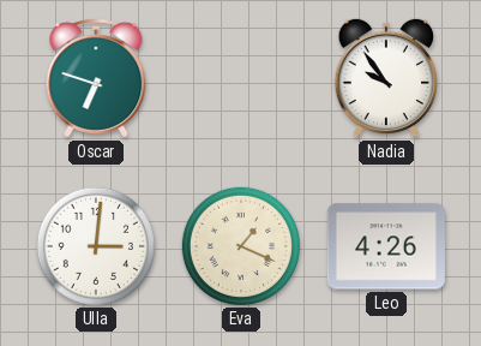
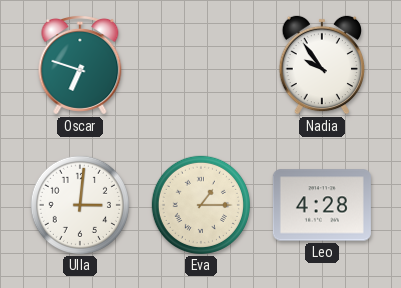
Eva: 1:19 -> 1:15
Leo: 4:26 -> 4:28
